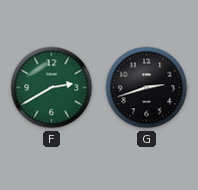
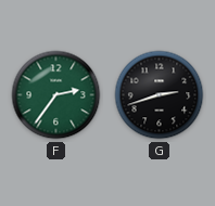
F: 2:40 -> 2:36
